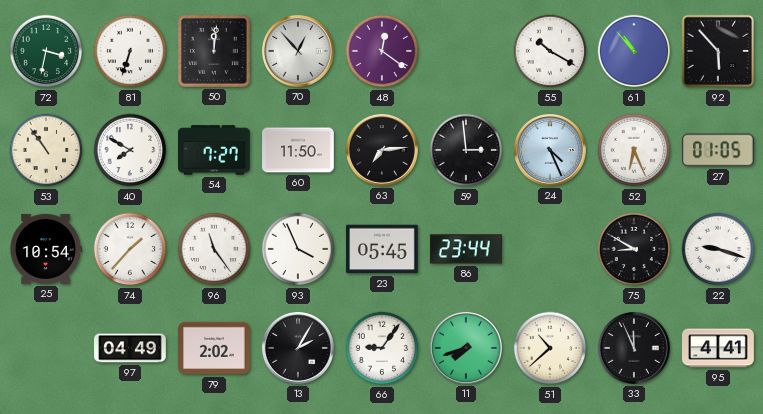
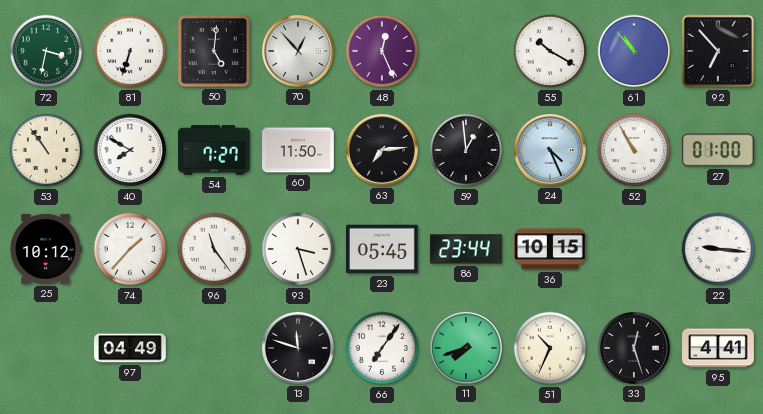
50: 12:01 -> 5:01
48: 12:21 -> 12:26
92: 5:53 -> 6:53
59: 2:59 -> 12:59
52: 6:26 -> 10:55
27: 01:05 -> 01:00
25: 10:54 -> 10:12
93: 3:56 -> 3:27
36: none -> 10:15
75: 8:50 -> none
22: 9:18 -> 9:16
79: 2:02 -> none
13: 2:05 -> 11:48
66: 9:06 -> 7:06
51: 10:38 -> 10:34
33: 11:56 -> 12:27
